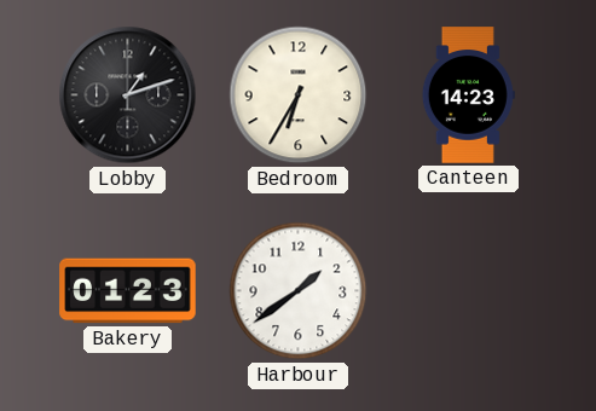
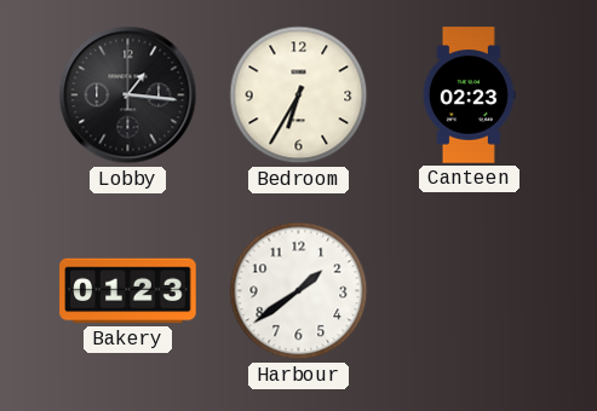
Lobby: 1:12 -> 1:16
Canteen: 14:23 -> 02:23
